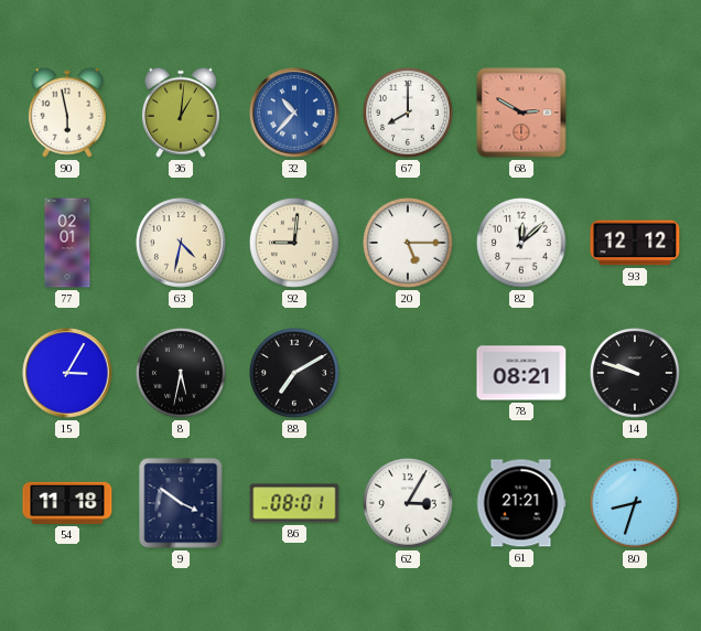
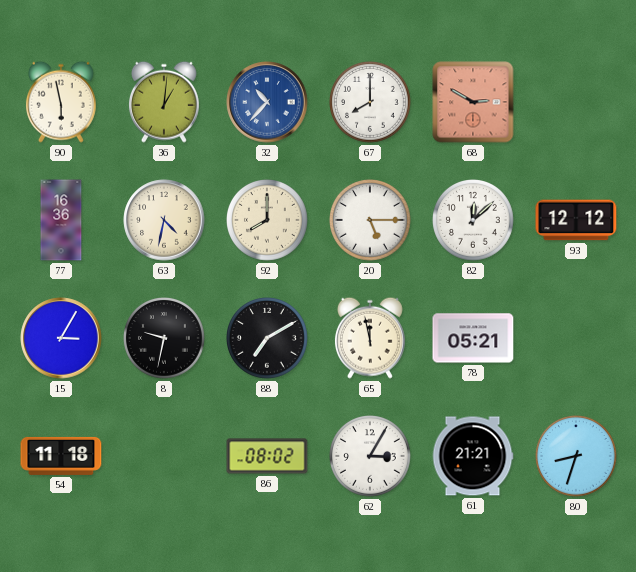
77: 02:01 -> 16:36
92: 9:01 -> 8:00
8: 5:32 -> 9:32
65: none -> 11:58
78: 08:21 -> 05:21
14: 9:48 -> none
9: 3:51 -> none
86: 08:01 -> 08:02
